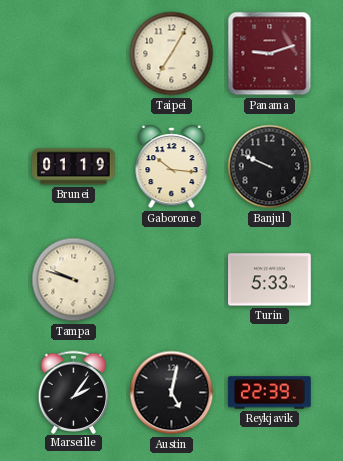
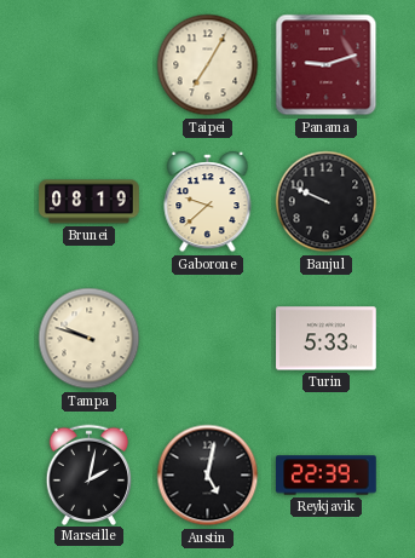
Brunei: 01:19 -> 08:19
Gaborone: 10:16 -> 9:38
Marseille: 2:06 -> 2:02
